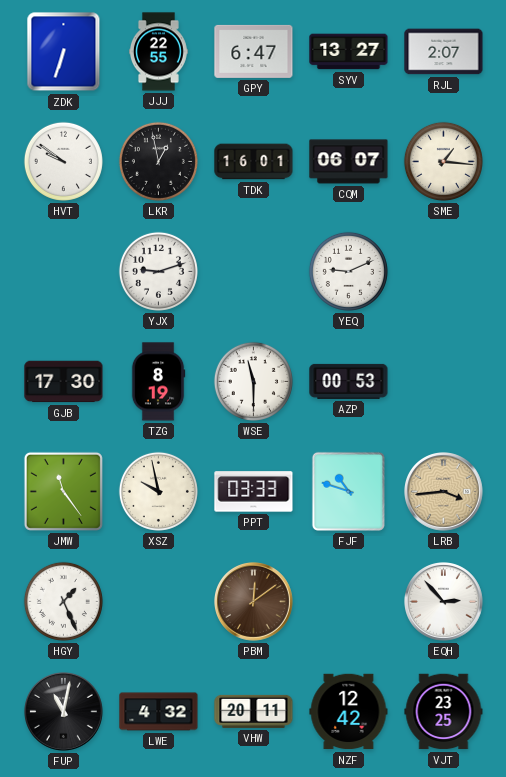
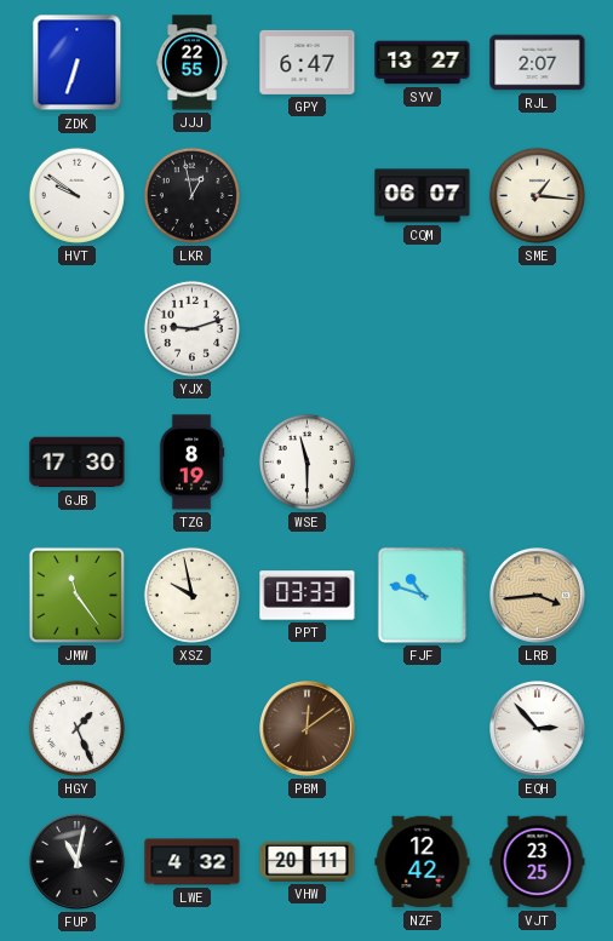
TDK: 16:01 -> none
YEQ: 9:11 -> none
AZP: 00:53 -> none
